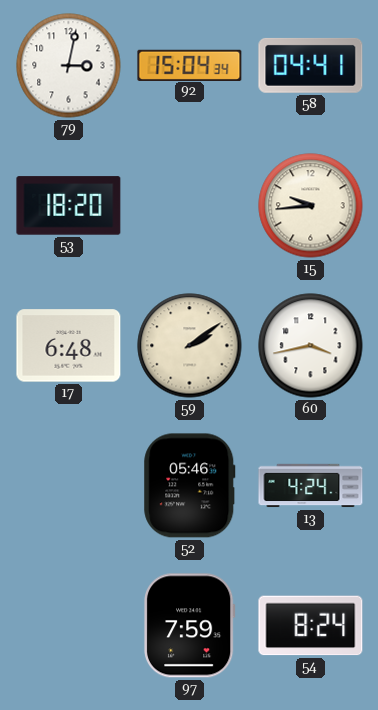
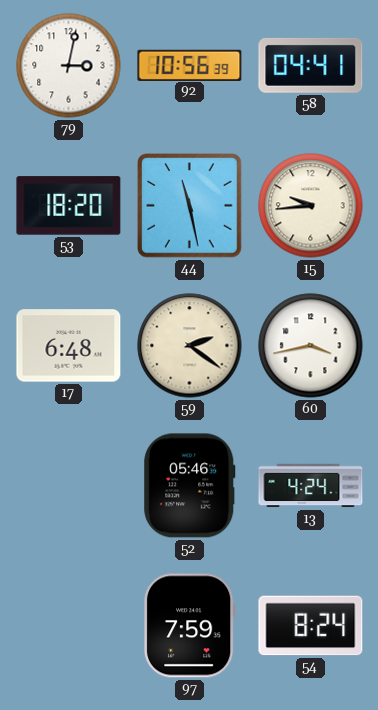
92: 15:04 -> 10:56
44: none -> 11:28
59: 2:09 -> 2:21
